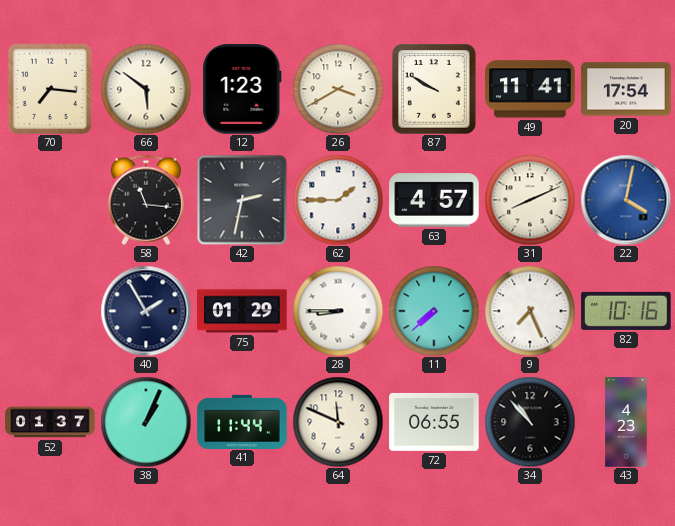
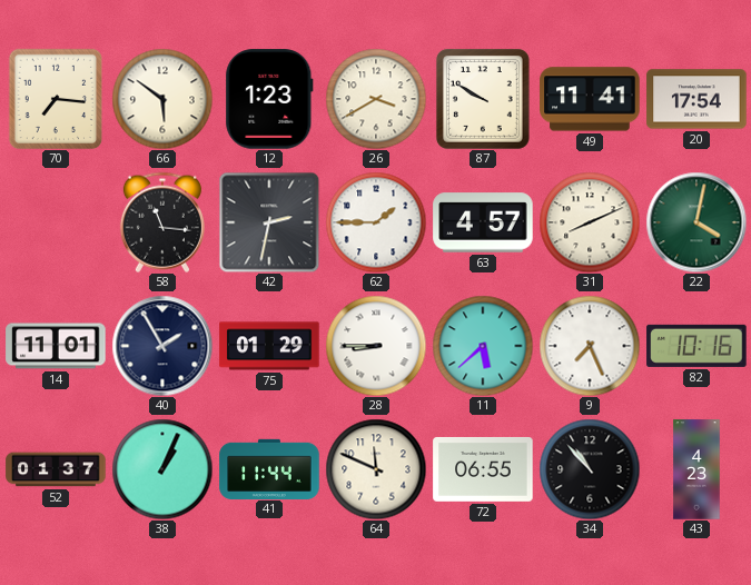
22 dial: blue -> green
14: none -> 11:01
11: 7:38 -> 5:38
